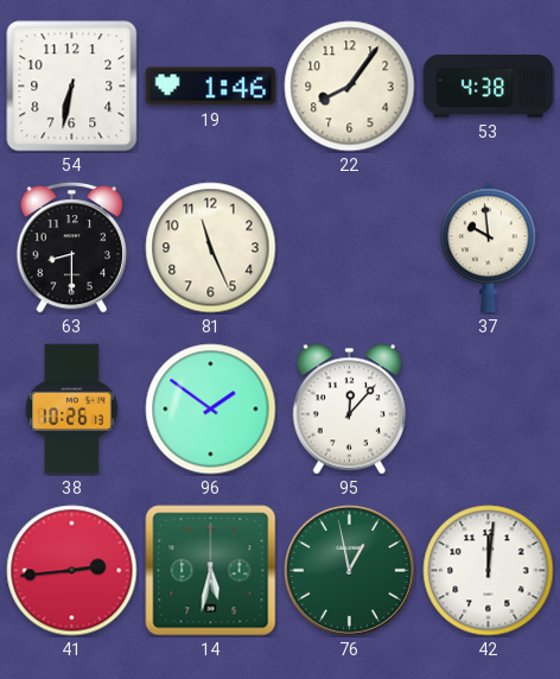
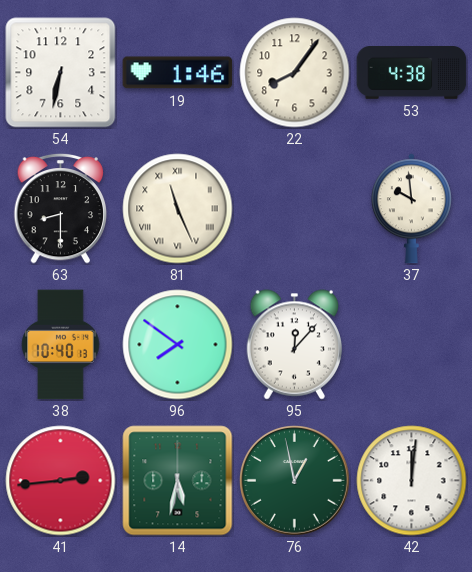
81 numerals: Arabic -> Roman
38: 10:26 -> 10:40
96: 1:51 -> 7:51
